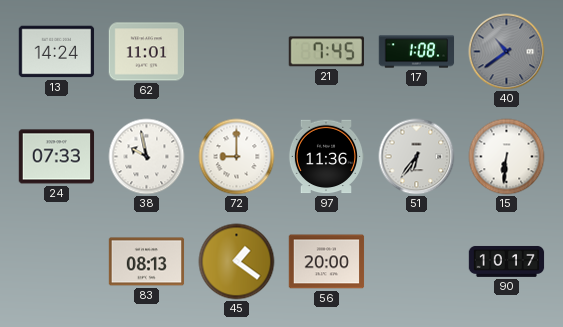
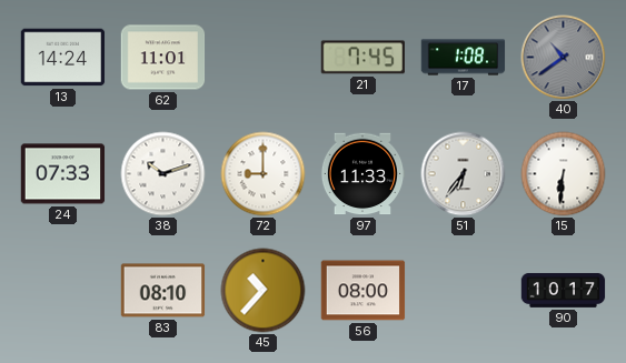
38: 9:58 -> 10:12
97: 11:36 -> 11:33
83: 08:13 -> 08:10
45: 1:21 -> 10:37
56: 20:00 -> 08:00
